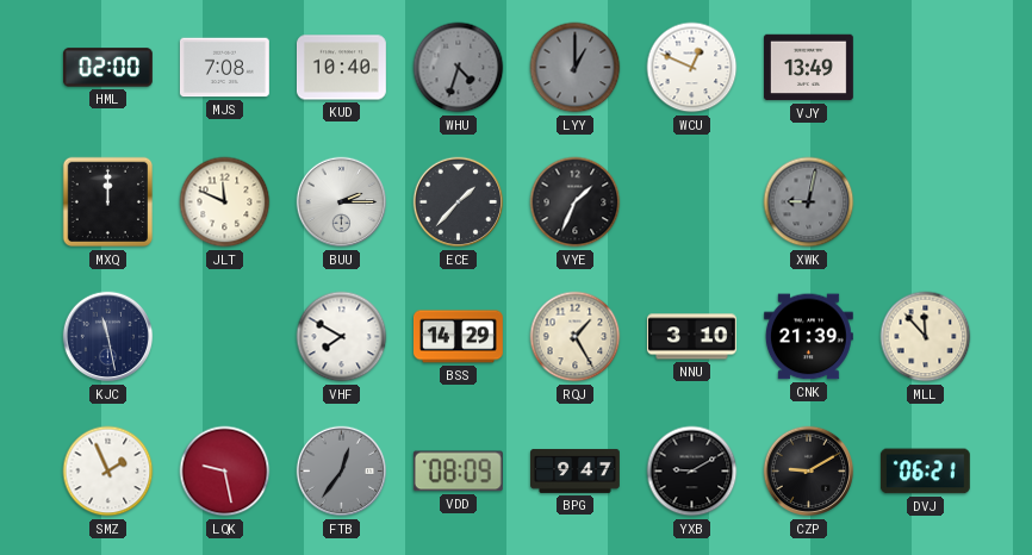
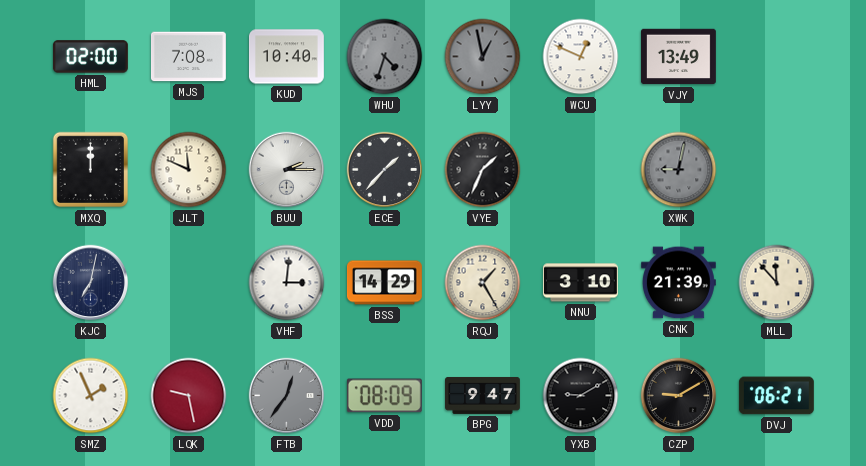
LYY: 1:00 -> 12:58
KJC: 11:28 -> 7:02
VHF: 7:50 -> 3:01
